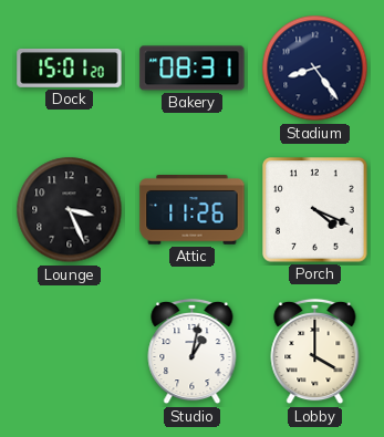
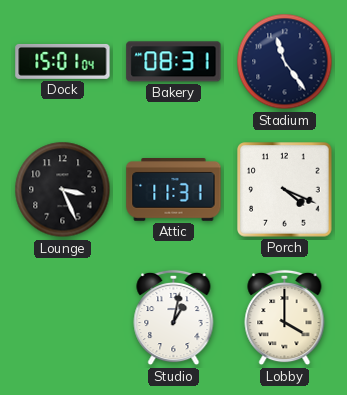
Dock: 15:01:20 -> 15:01:04
Stadium: 8:24 -> 11:24
Attic: 11:26 -> 11:31
